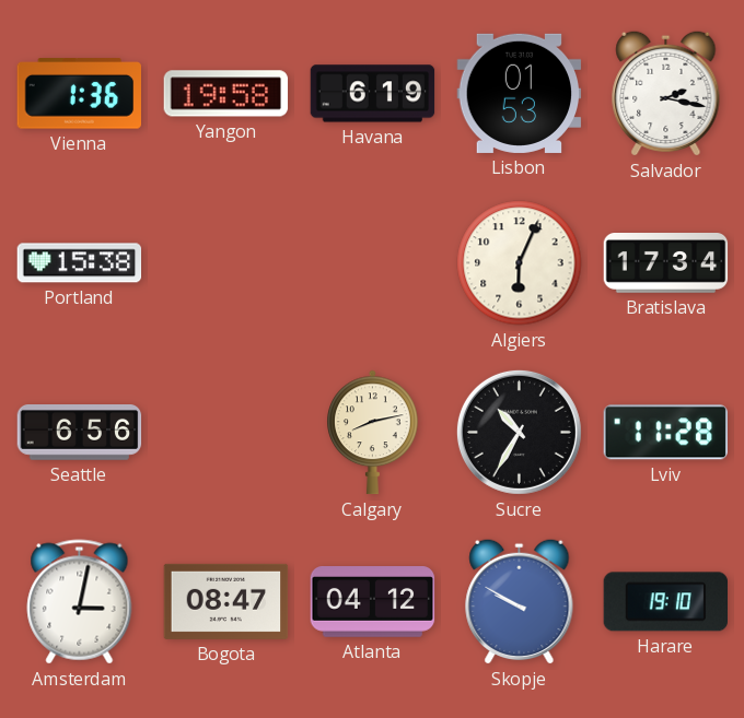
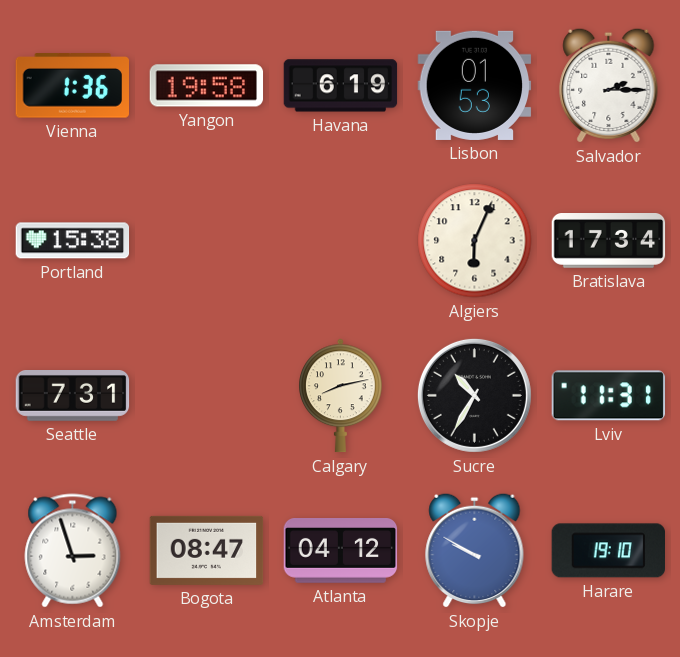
Salvador: 2:17 -> 2:15
Seattle: 6:56 -> 7:31
Lviv: 11:28 -> 11:31
Amsterdam: 3:02 -> 2:57
